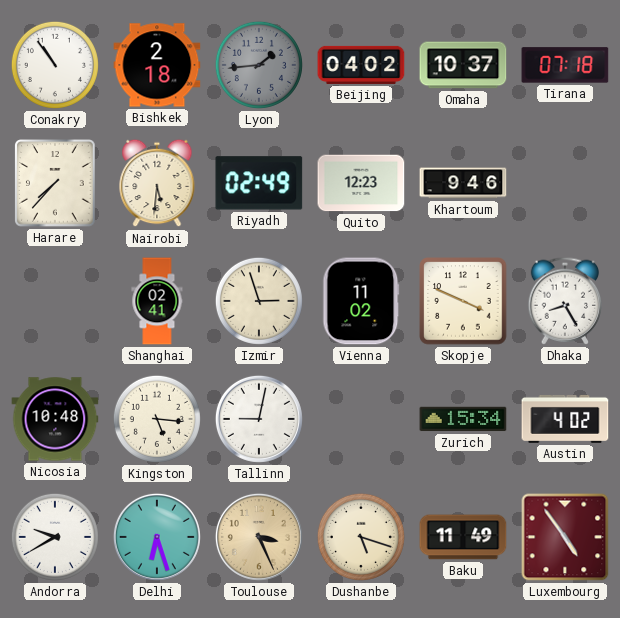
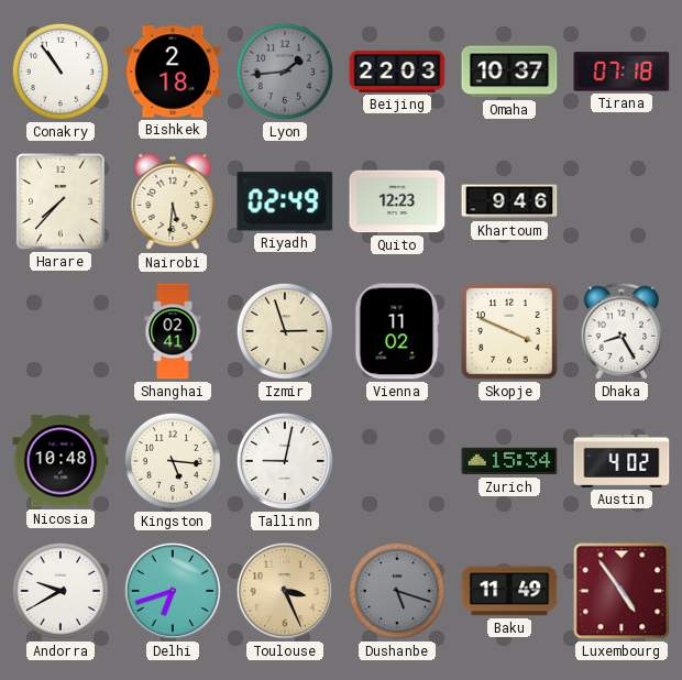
Beijing: 04:02 -> 22:03
Delhi: 6:27 -> 6:42
Dushanbe dial: cream -> grey
